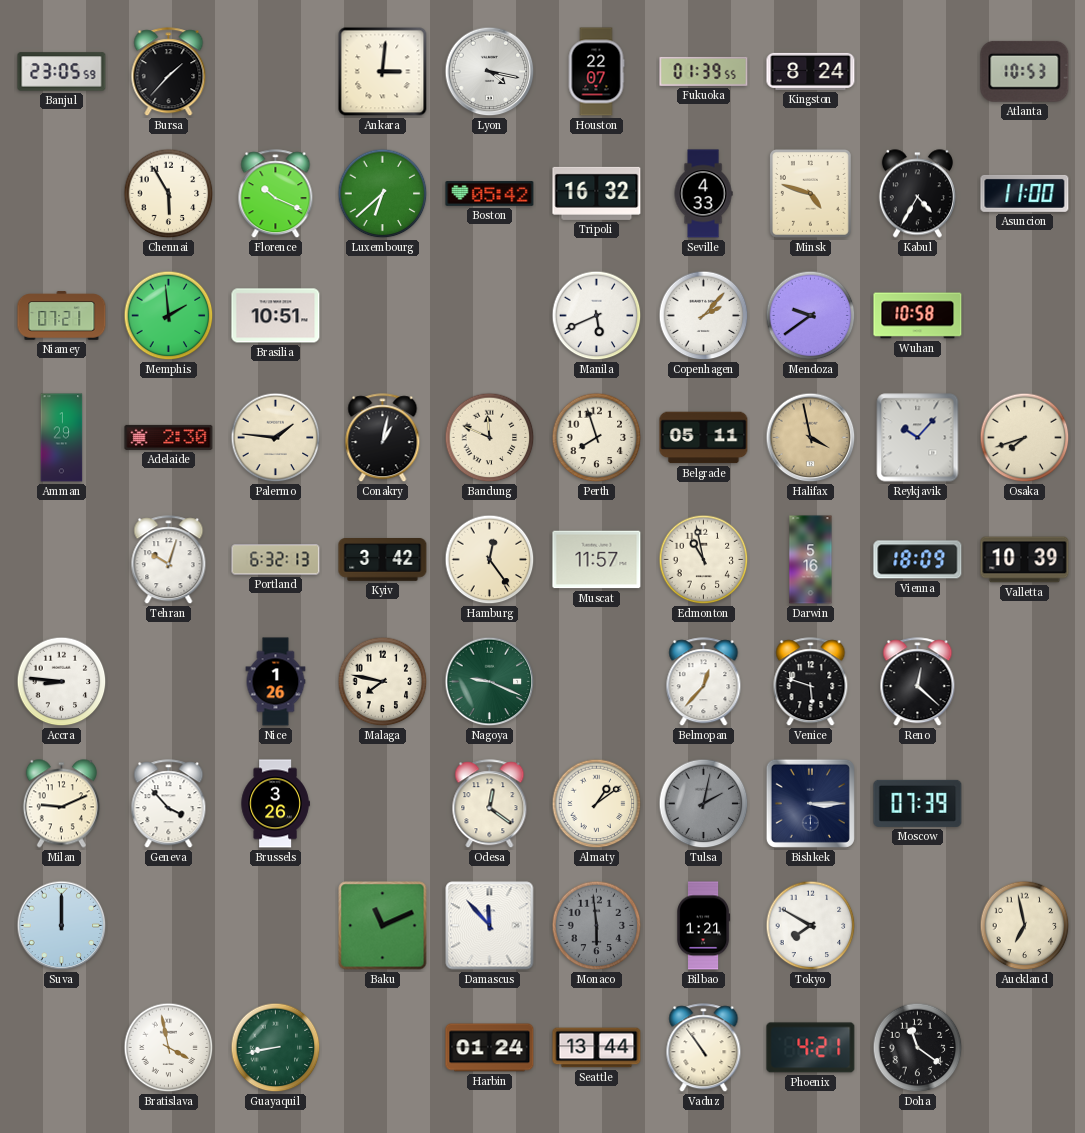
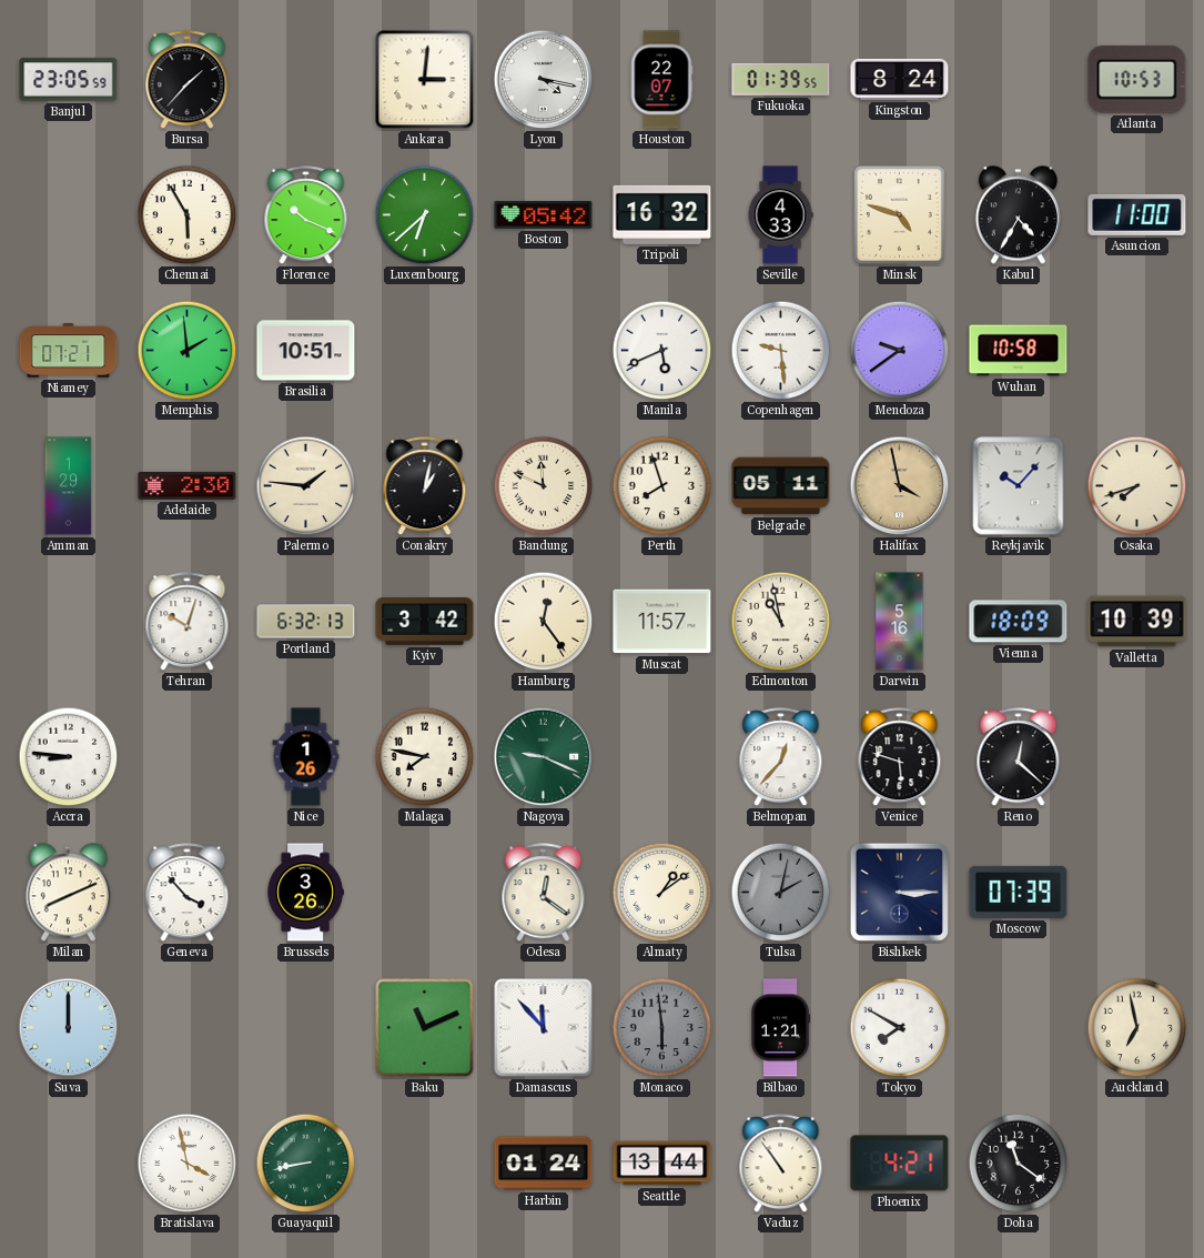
Copenhagen: 2:07 -> 9:29
Milan: 9:11 -> 8:11
